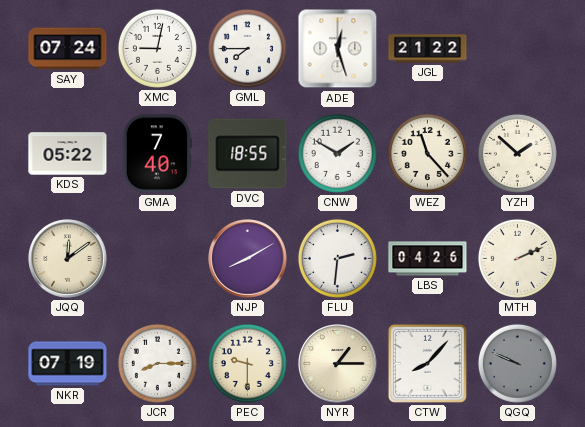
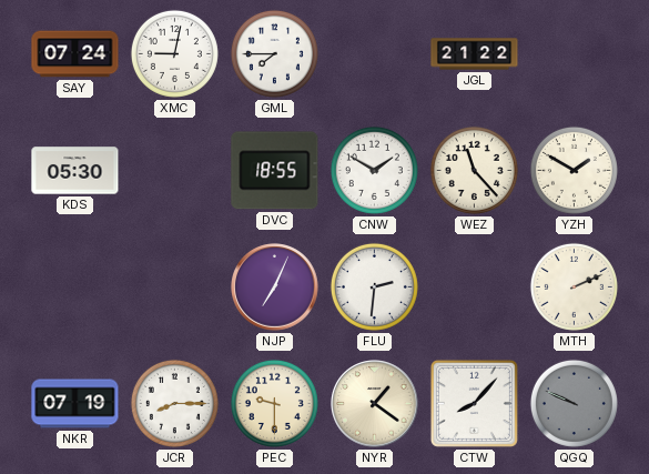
ADE: 12:27 -> none
KDS: 05:22 -> 05:30
GMA: 7:40 -> none
YZH: 1:52 -> 1:50
JQQ: 12:09 -> none
NJP: 8:10 -> 7:04
LBS: 04:26 -> none
NYR: 1:15 -> 1:21
